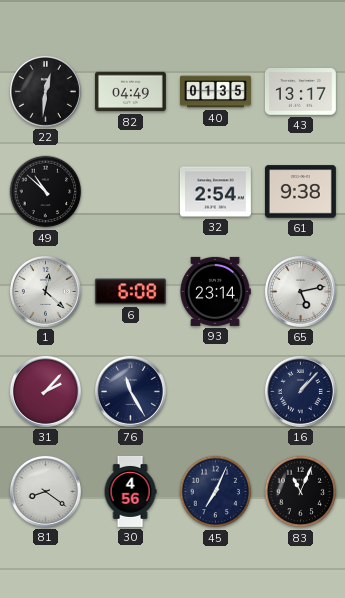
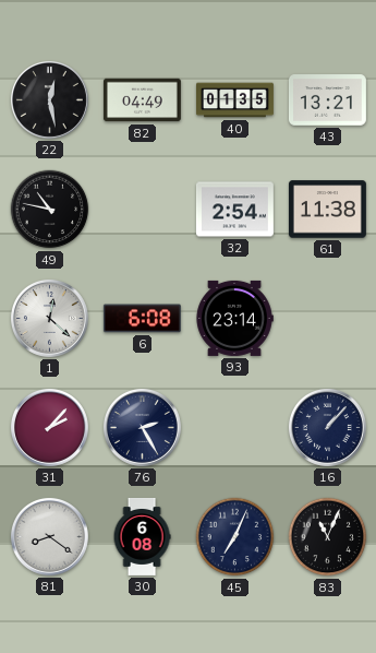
22: 12:31 -> 12:28
43: 13:17 -> 13:21
49: 10:52 -> 10:47
61: 9:38 -> 11:38
65: 5:13 -> none
76: 11:25 -> 2:25
30: 4:56 -> 6:08
